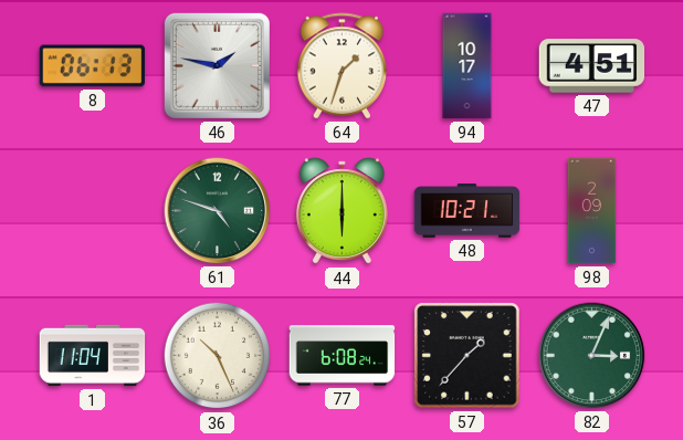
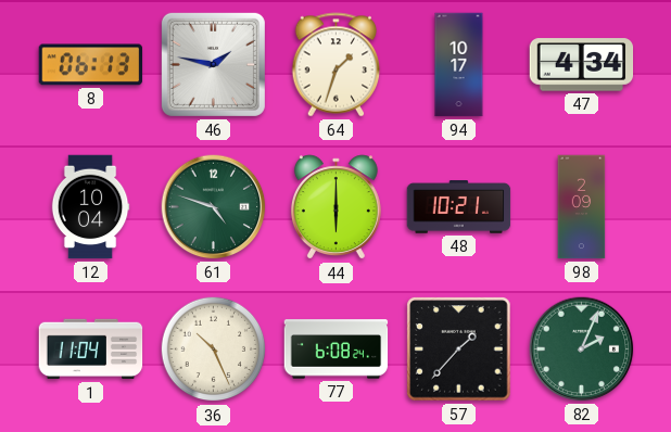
47: 4:51 -> 4:34
12: none -> 10:04
82: 3:04 -> 2:04
